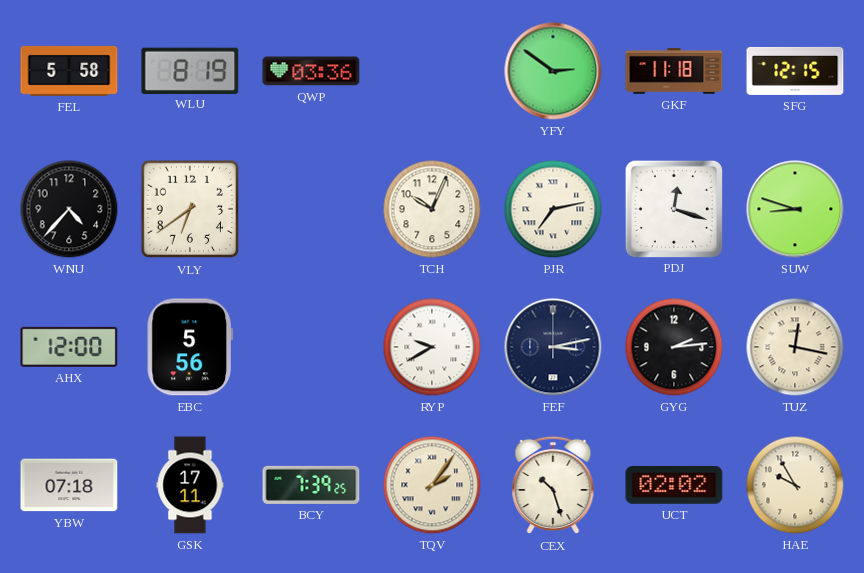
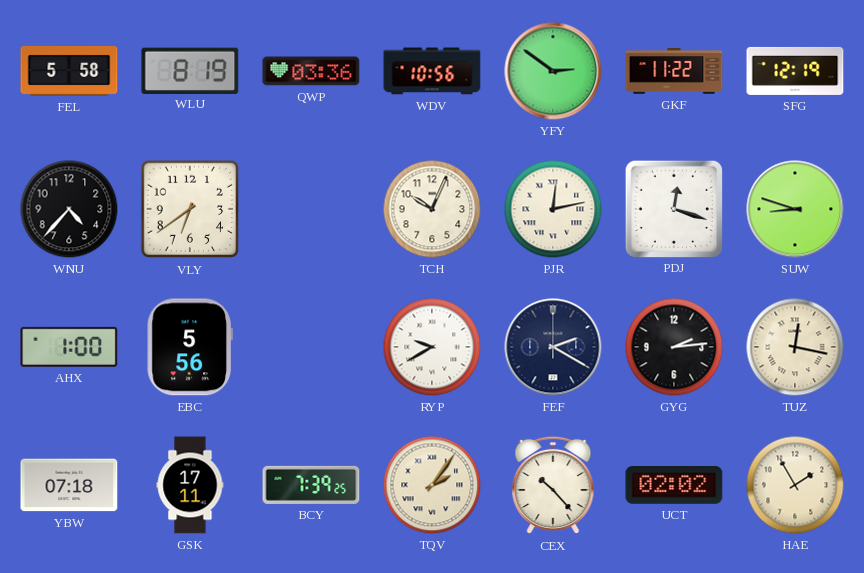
WDV: none -> 10:56
GKF: 11:18 -> 11:22
SFG: 12:15 -> 12:19
PJR: 7:13 -> 12:13
AHX: 12:00 -> 1:00
FEF: 3:13 -> 2:20
CEX: 10:27 -> 10:23
HAE: 9:55 -> 1:55
